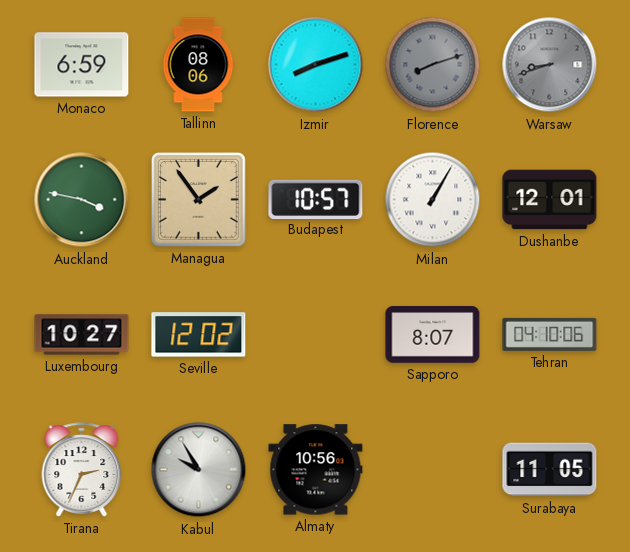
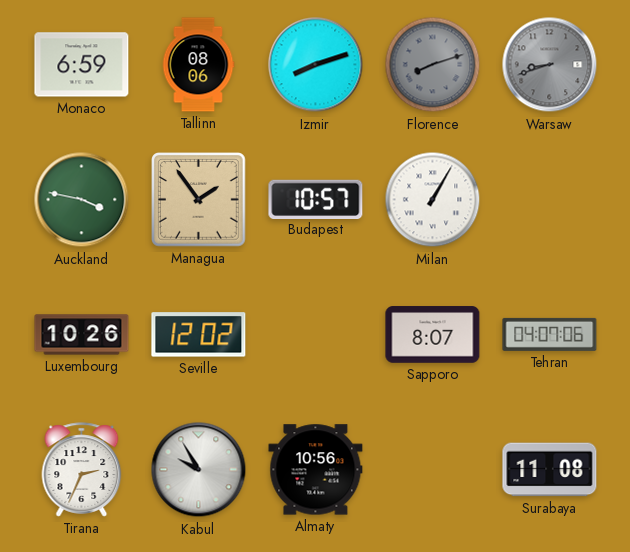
Dushanbe: 12:01 -> none
Luxembourg: 10:27 -> 10:26
Tehran: 04:10 -> 04:07
Surabaya: 11:05 -> 11:08
